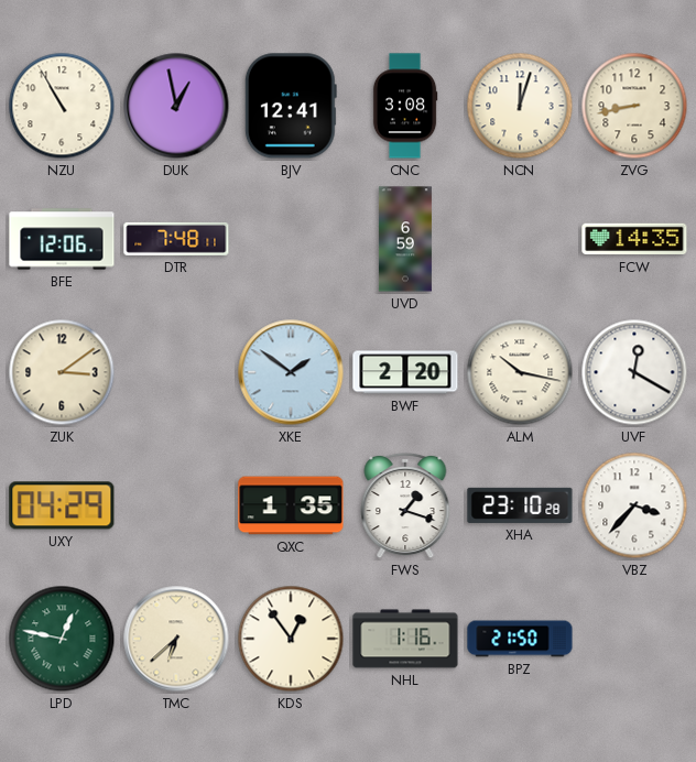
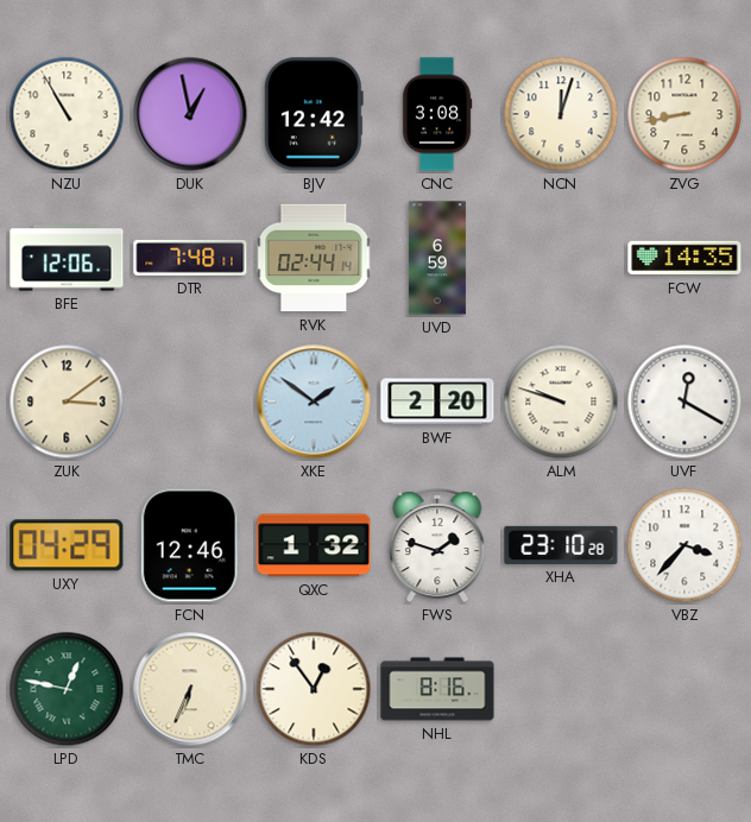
BJV: 12:41 -> 12:42
RVK: none -> 02:44
ALM: 10:17 -> 9:48
FCN: none -> 12:46
QXC: 1:35 -> 1:32
FWS: 1:18 -> 1:48
TMC: 6:38 -> 6:34
NHL: 1:16 -> 8:16
BPZ: 21:50 -> none
